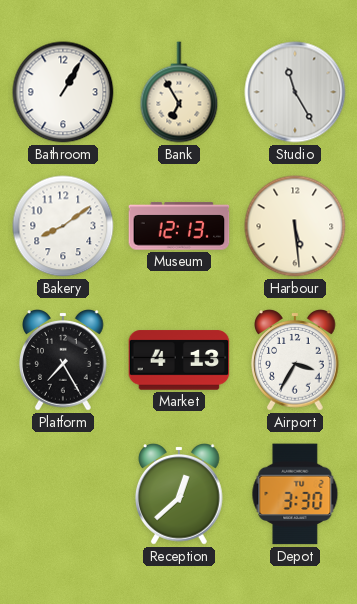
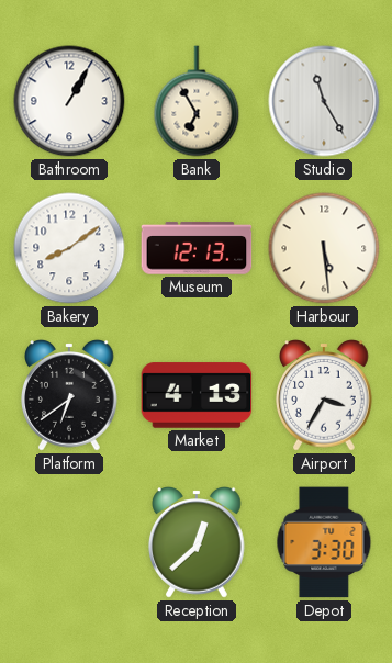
Platform: 7:25 -> 6:39
